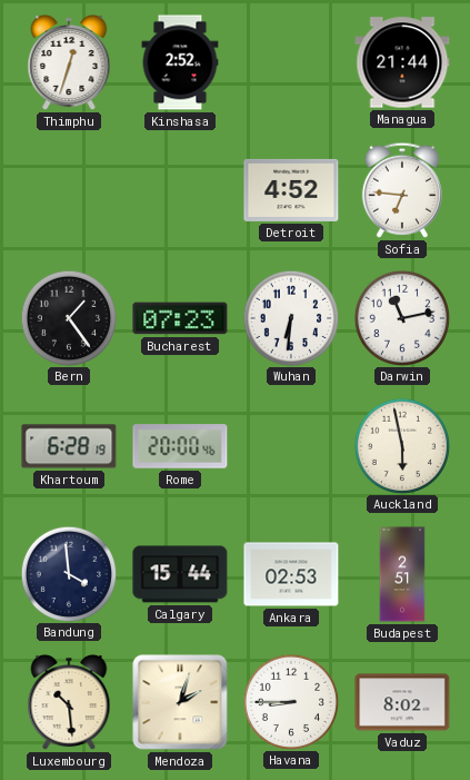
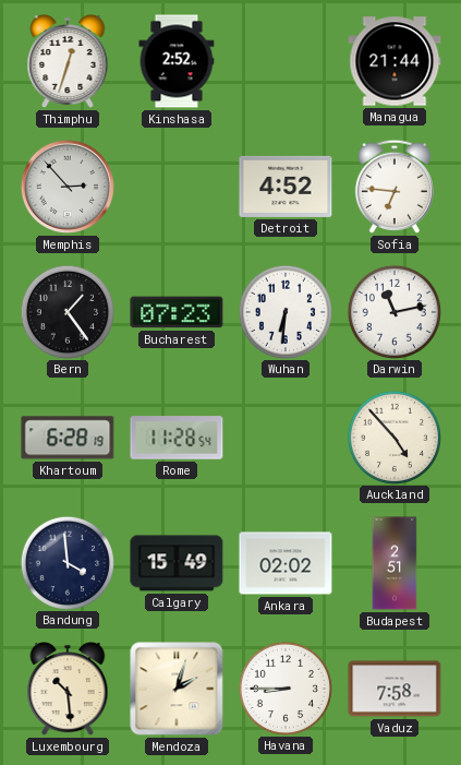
Memphis: none -> 2:53
Rome: 20:00 -> 11:28
Auckland: 5:58 -> 4:53
Calgary: 15:44 -> 15:49
Ankara: 02:53 -> 02:02
Vaduz: 8:02 -> 7:58
